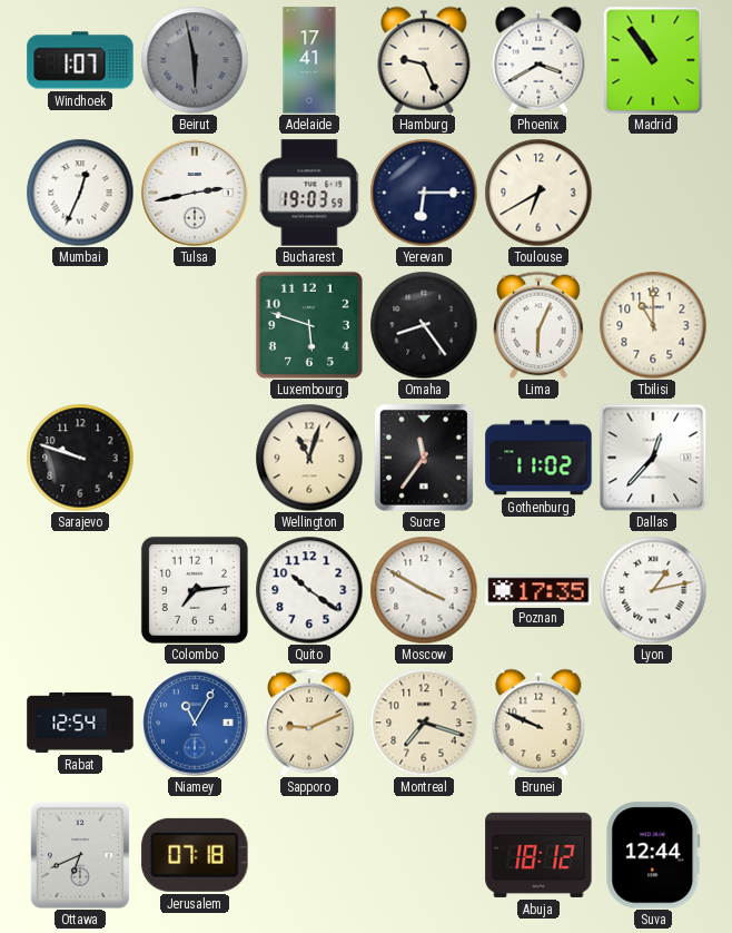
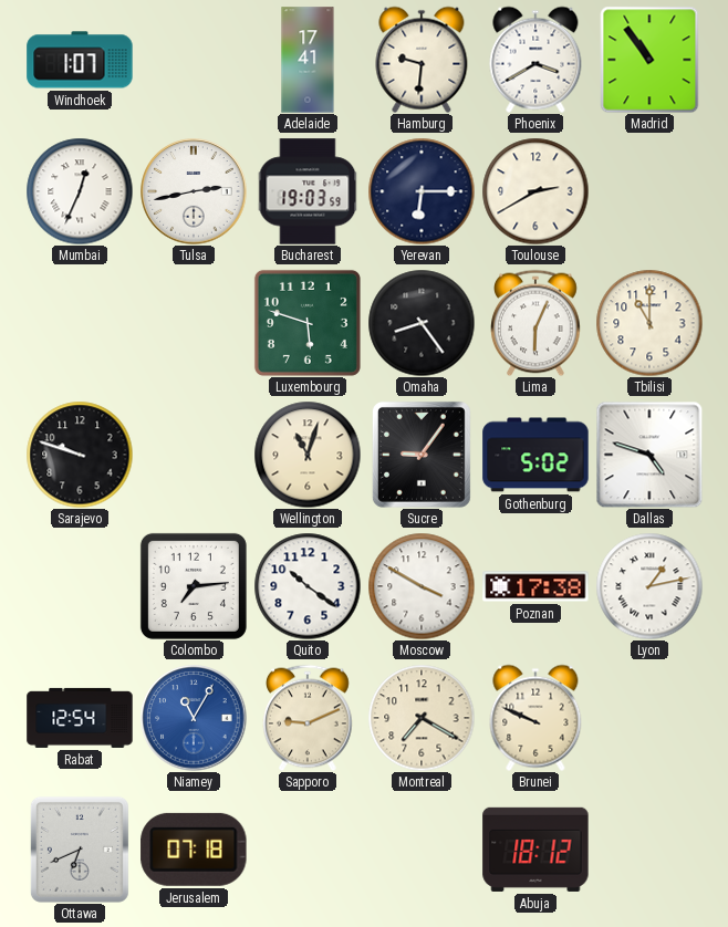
Beirut: 5:58 -> none
Hamburg: 9:26 -> 9:31
Toulouse: 6:40 -> 2:40
Sucre: 11:36 -> 9:06
Gothenburg: 11:02 -> 5:02
Dallas: 12:37 -> 4:48
Poznan: 17:35 -> 17:38
Montreal: 7:18 -> 7:20
Suva: 12:44 -> none
